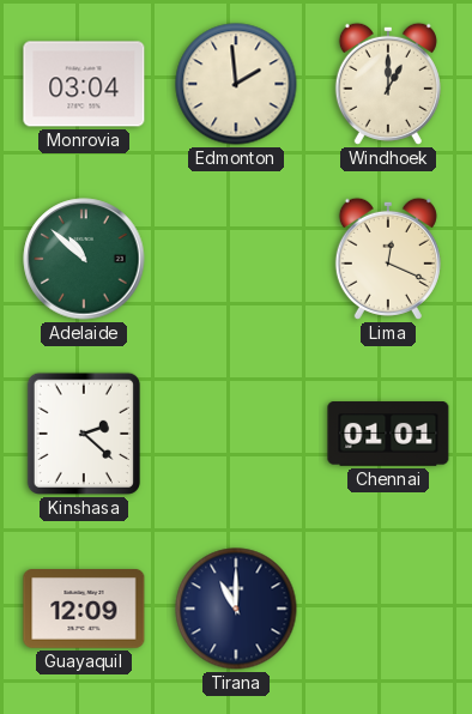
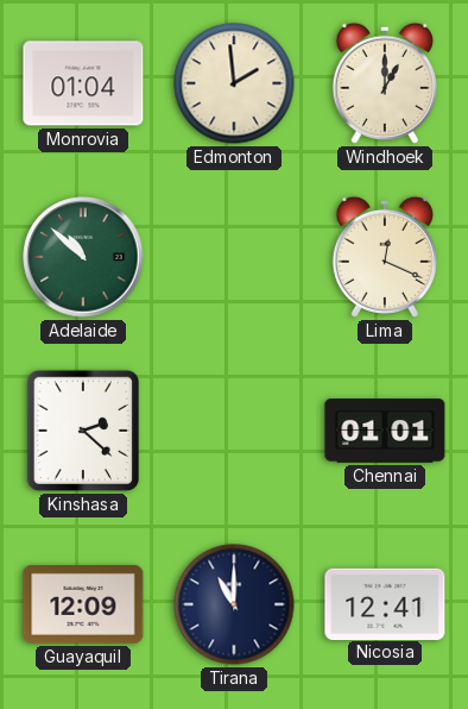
Monrovia: 03:04 -> 01:04
Nicosia: none -> 12:41
